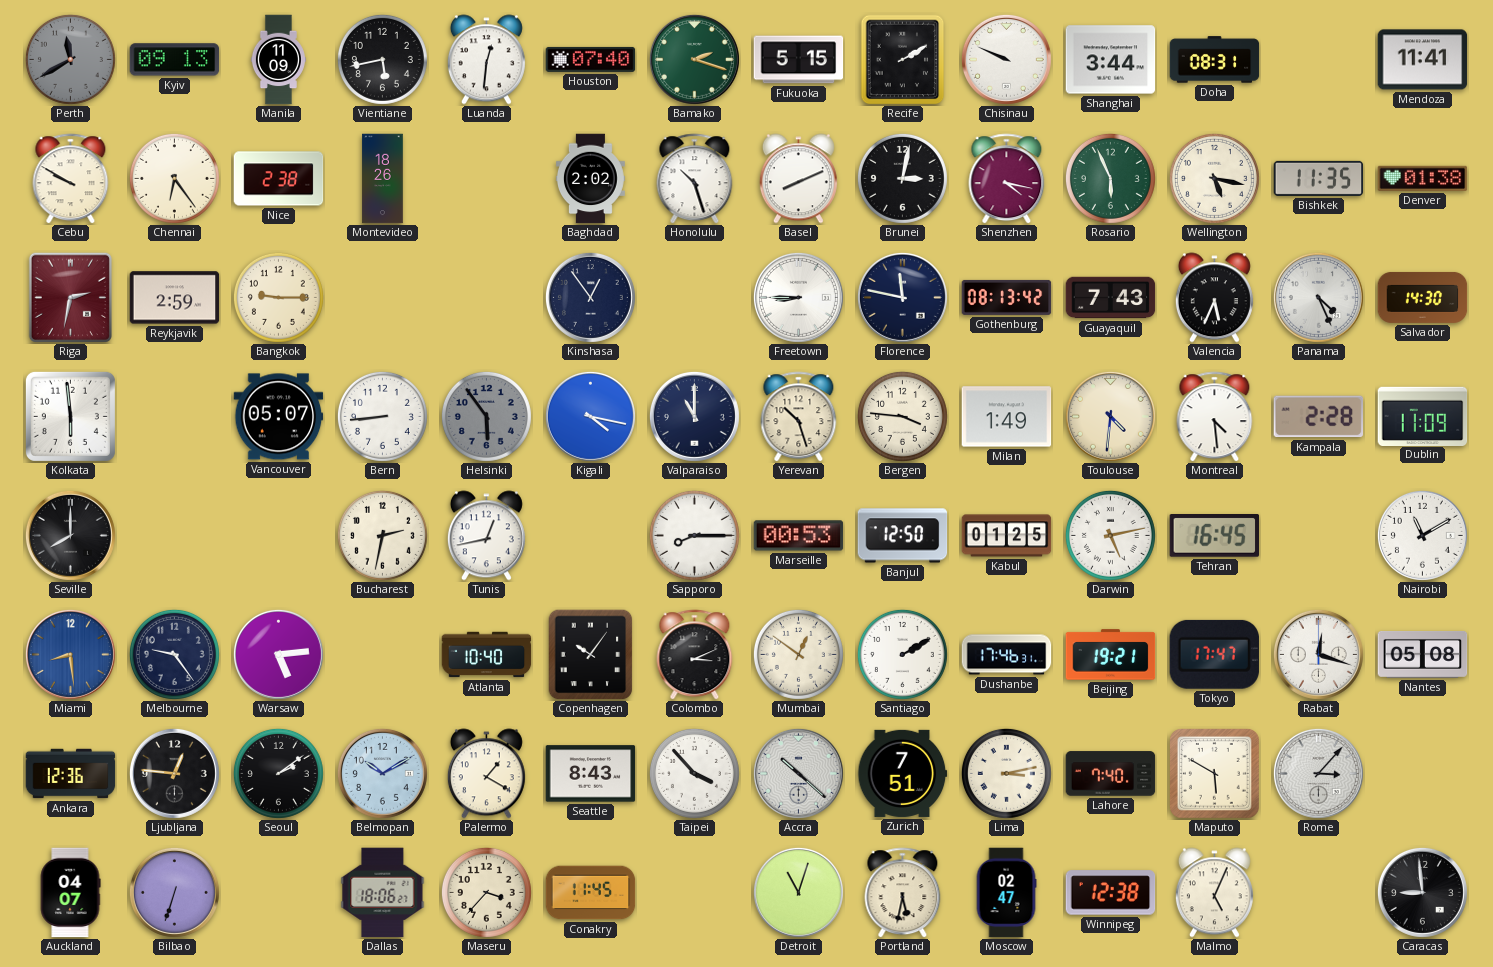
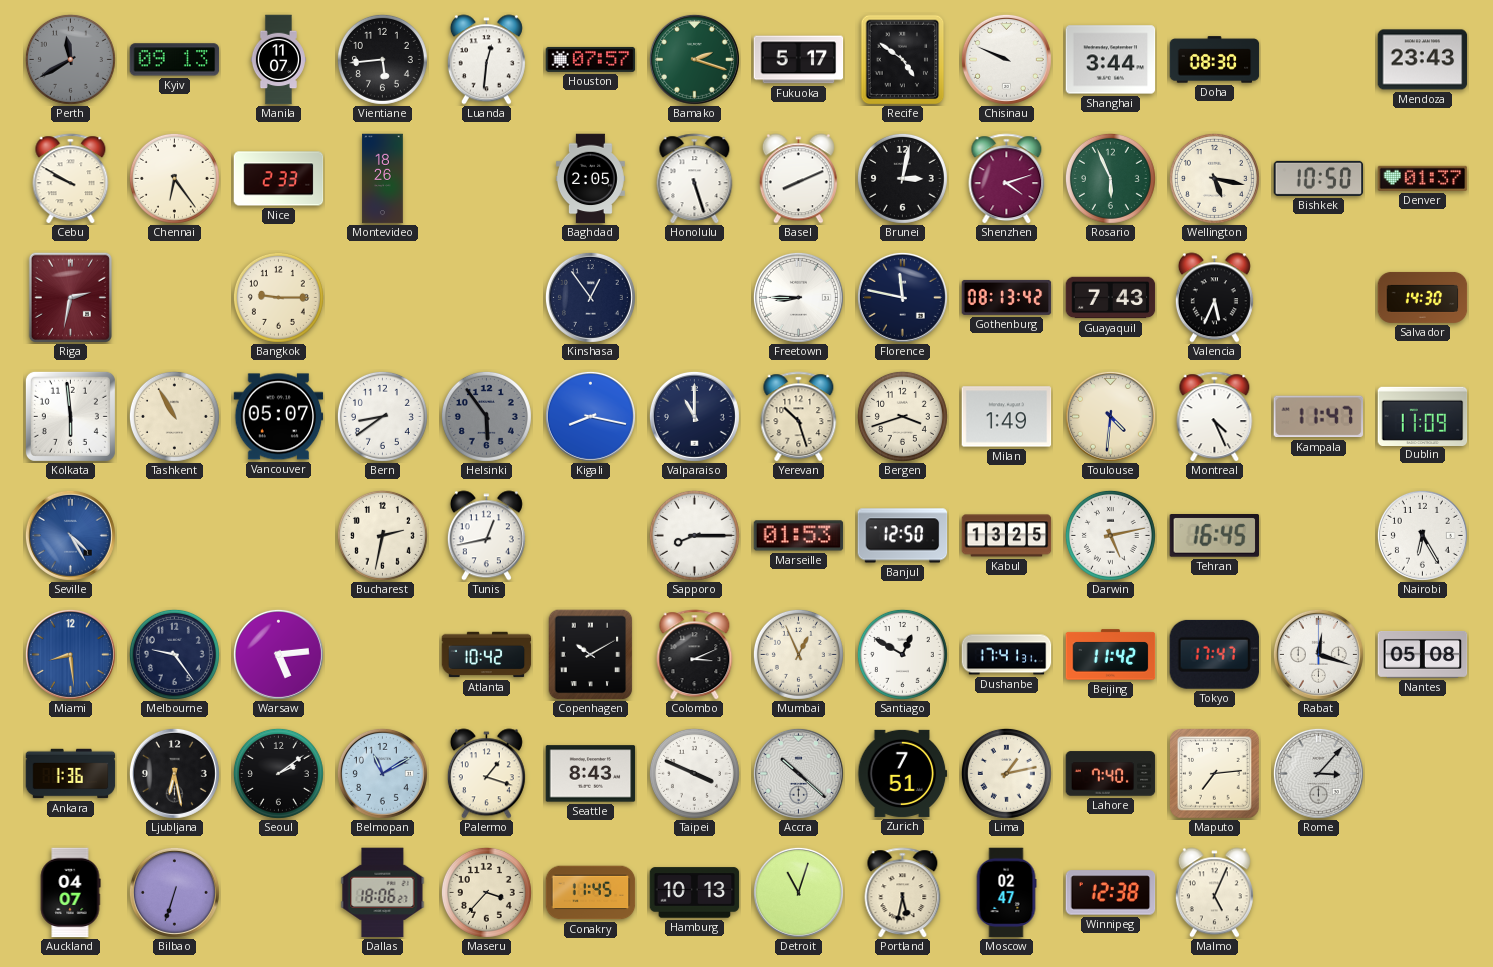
Manila: 11:09 -> 11:07
Vientiane: 5:43 -> 5:44
Houston: 07:40 -> 07:57
Fukuoka: 5:15 -> 5:17
Recife: 2:10 -> 4:51
Doha: 08:31 -> 08:30
Mendoza: 11:41 -> 23:43
Nice: 2:38 -> 2:33
Baghdad: 2:02 -> 2:05
Honolulu: 10:27 -> 5:27
Shenzhen: 4:17 -> 4:12
Bishkek: 11:35 -> 10:50
Denver: 01:38 -> 01:37
Reykjavik: 2:59 -> none
Panama: 4:26 -> none
Tashkent: none -> 10:55
Bern: 8:44 -> 8:39
Kigali: 4:17 -> 8:17
Bergen: 3:46 -> 3:42
Montreal: 4:29 -> 4:26
Kampala: 2:28 -> 11:47
Seville: 8:00 -> 4:25
Seville dial: black -> blue
Marseille: 00:53 -> 01:53
Kabul: 01:25 -> 13:25
Nairobi: 11:10 -> 6:25
Atlanta: 10:40 -> 10:42
Copenhagen: 10:06 -> 10:10
Mumbai: 12:51 -> 12:56
Santiago: 2:10 -> 12:50
Dushanbe: 17:46 -> 17:41
Beijing: 19:21 -> 11:42
Ankara: 12:36 -> 1:36
Ljubljana: 12:46 -> 6:28
Belmopan: 10:10 -> 11:10
Palermo: 1:20 -> 1:18
Taipei: 3:53 -> 3:49
Lima: 3:13 -> 1:13
Maputo: 5:50 -> 7:14
Hamburg: none -> 10:13
Caracas: 8:59 -> none
